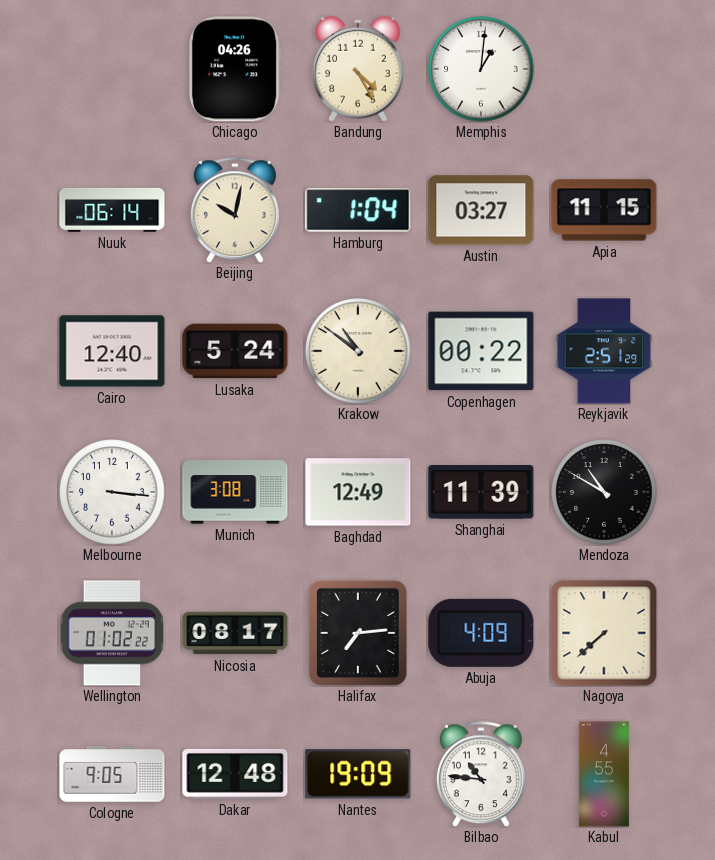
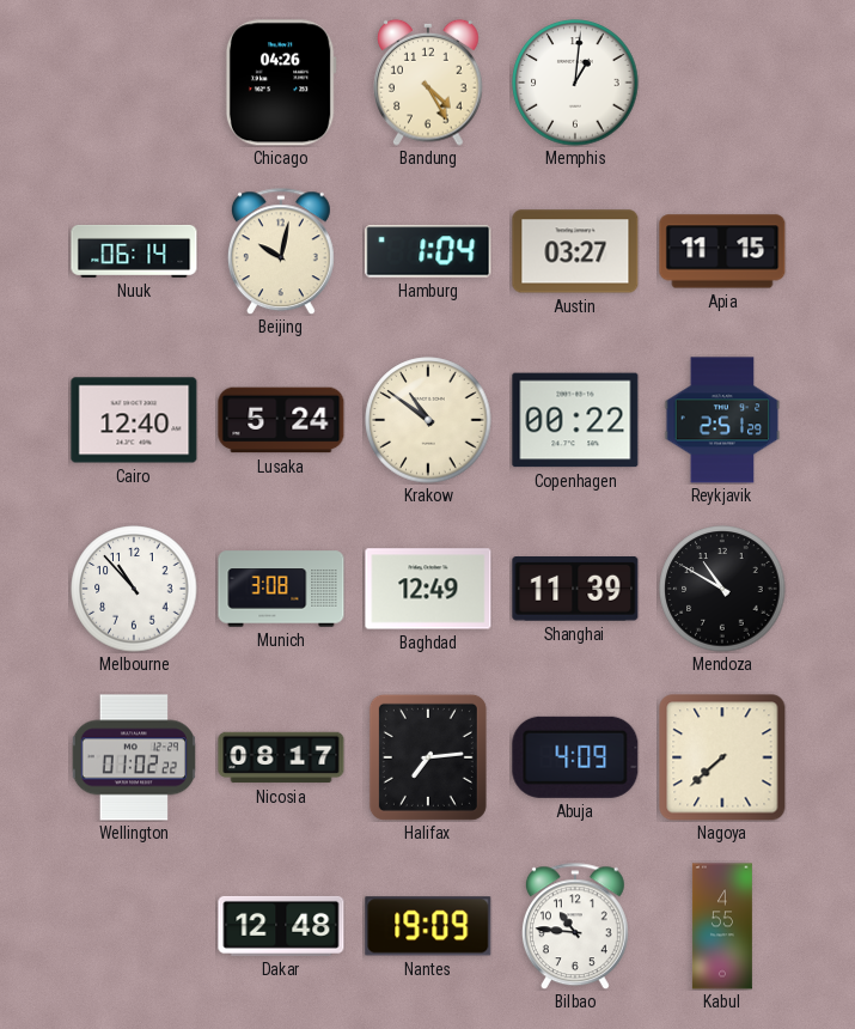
Melbourne: 3:16 -> 10:53
Cologne: 9:05 -> none
